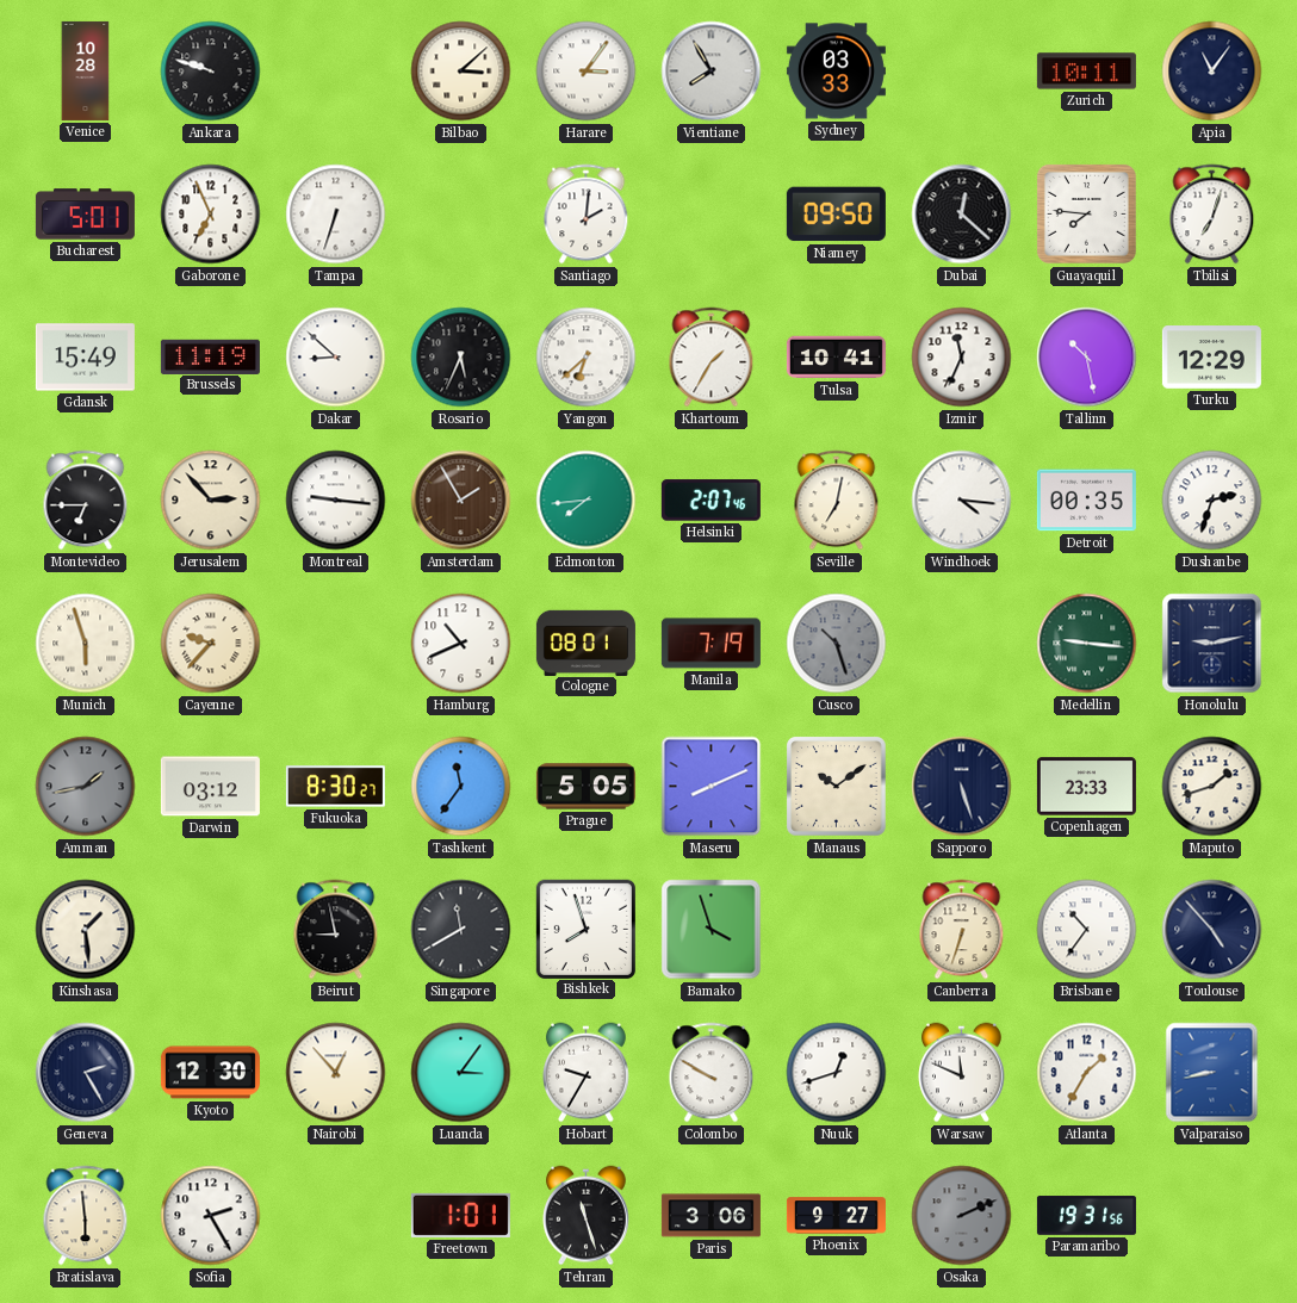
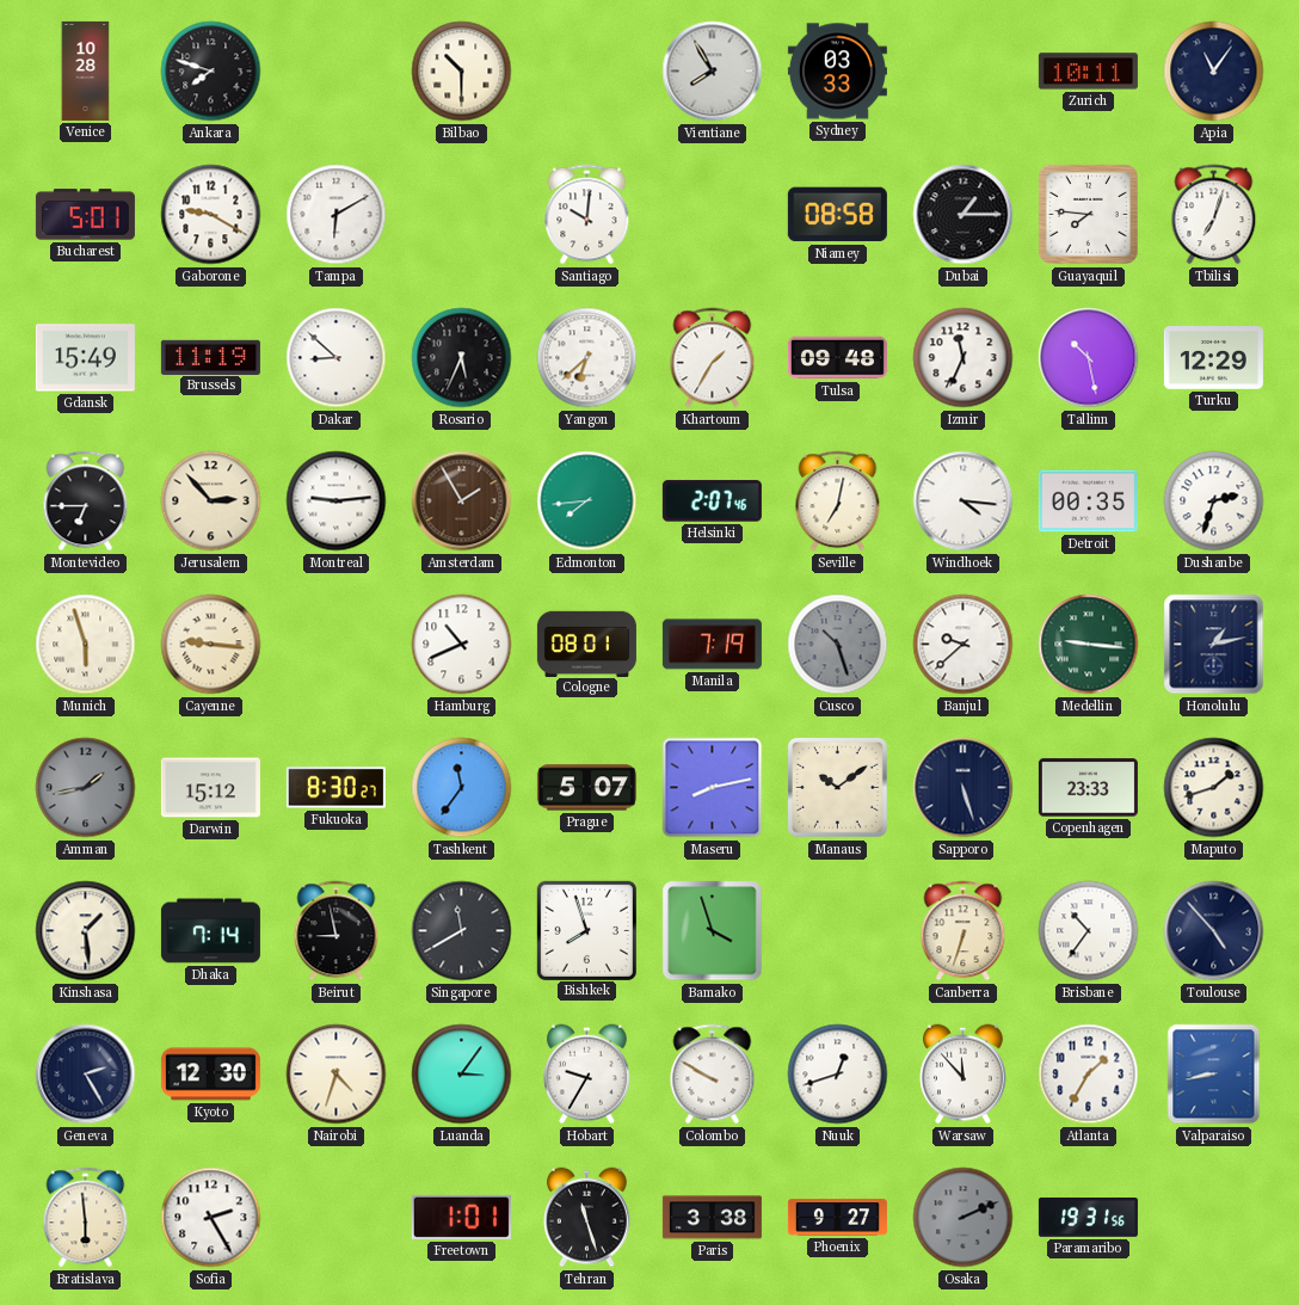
Ankara: 9:48 -> 7:48
Bilbao: 3:08 -> 10:30
Harare: 3:06 -> none
Gaborone: 6:56 -> 9:20
Tampa: 6:33 -> 6:10
Santiago: 2:01 -> 10:01
Niamey: 09:50 -> 08:58
Dubai: 12:22 -> 1:15
Tulsa: 10:41 -> 09:48
Montreal: 9:16 -> 9:14
Cayenne: 9:37 -> 9:16
Banjul: none -> 9:38
Honolulu: 9:13 -> 1:13
Darwin: 03:12 -> 15:12
Prague: 5:05 -> 5:07
Maseru: 8:11 -> 8:13
Dhaka: none -> 7:14
Nairobi: 12:53 -> 4:33
Warsaw: 11:49 -> 11:53
Paris: 3:06 -> 3:38
